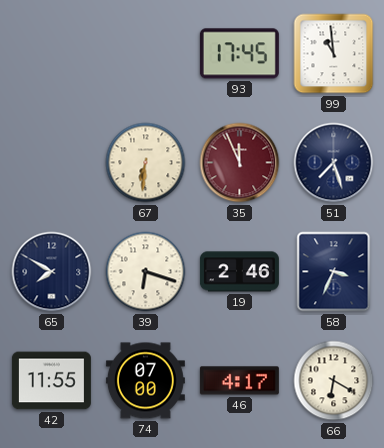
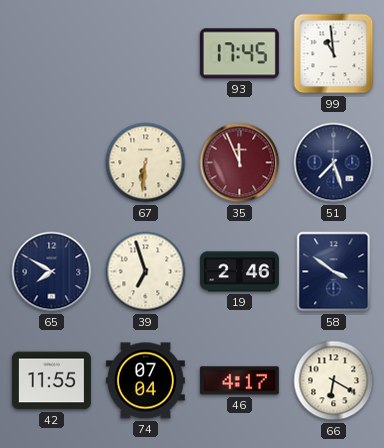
39: 6:18 -> 6:57
58: 3:34 -> 3:51
74: 07:00 -> 07:04
